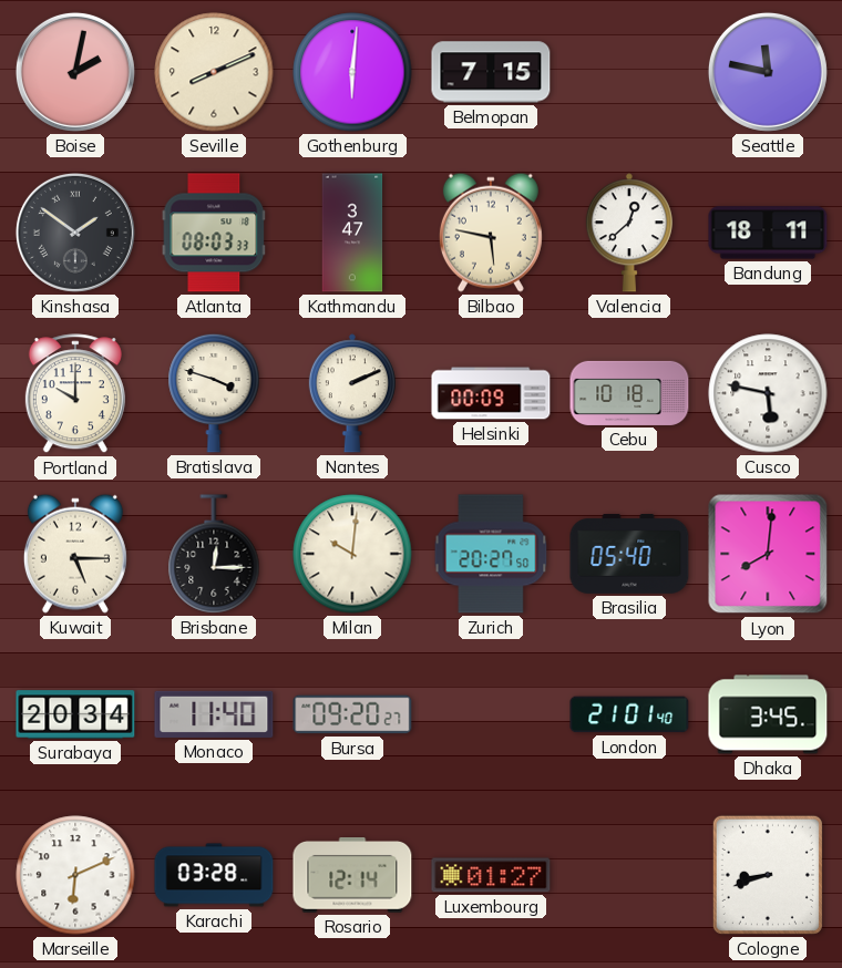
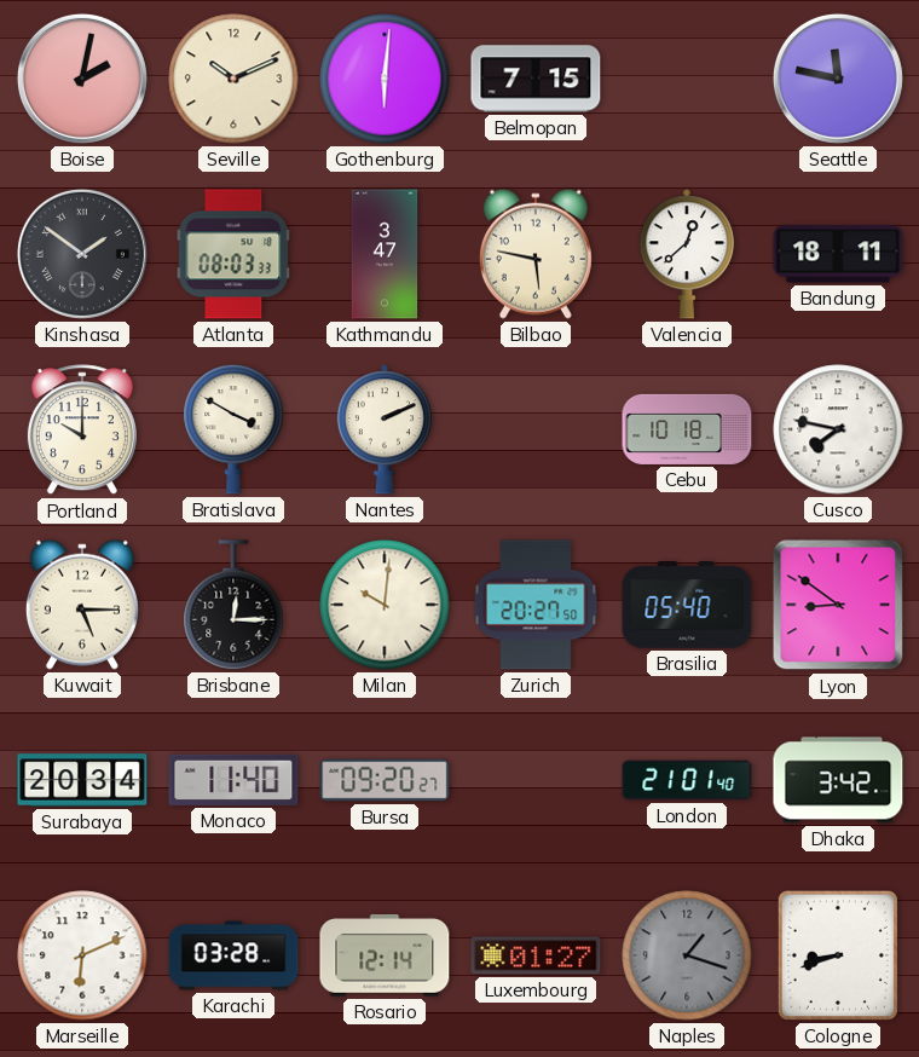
Seville: 8:11 -> 10:11
Bratislava: 3:48 -> 3:50
Helsinki: 00:09 -> none
Cusco: 5:47 -> 7:47
Lyon: 8:01 -> 8:51
Dhaka: 3:45 -> 3:42
Naples: none -> 1:18
